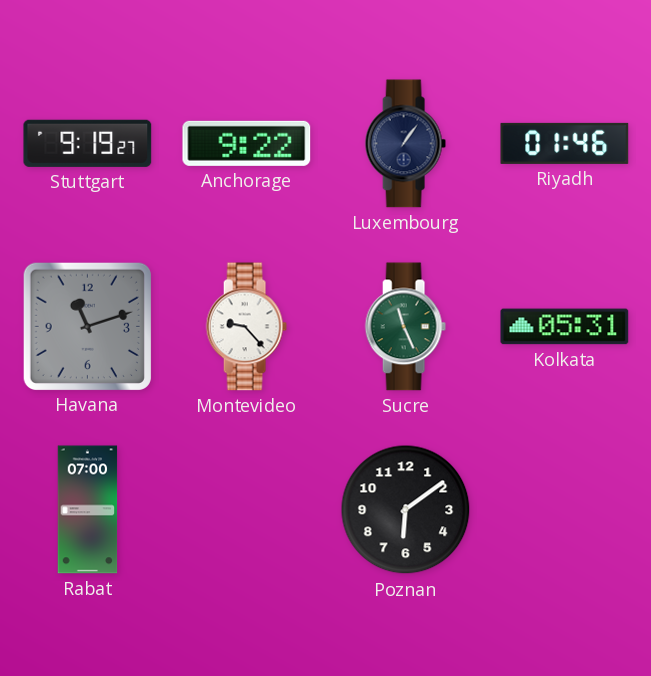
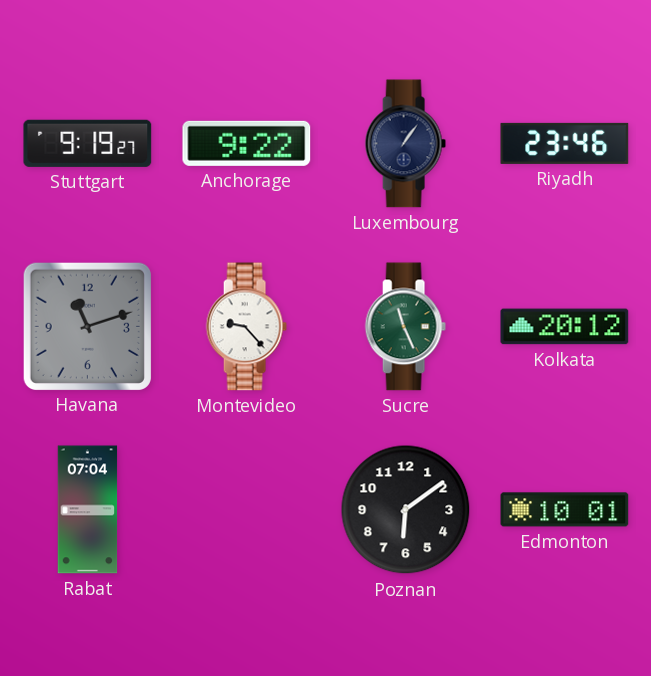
Riyadh: 01:46 -> 23:46
Kolkata: 05:31 -> 20:12
Rabat: 07:00 -> 07:04
Edmonton: none -> 10:01
